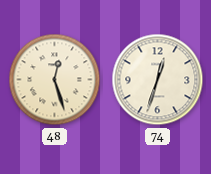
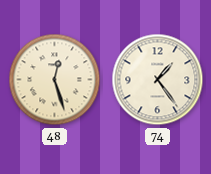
74: 12:33 -> 1:24
